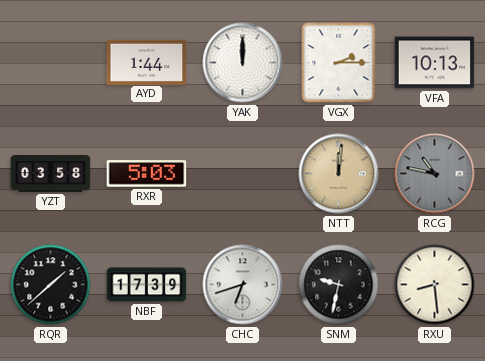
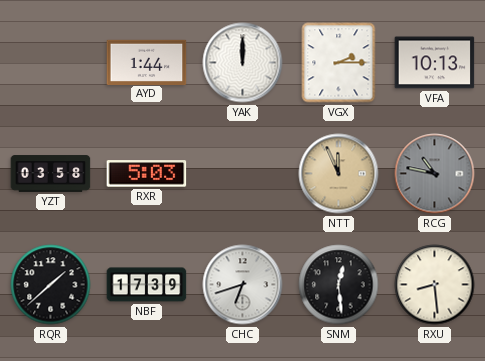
NTT: 12:01 -> 11:56
SNM: 9:32 -> 12:29
